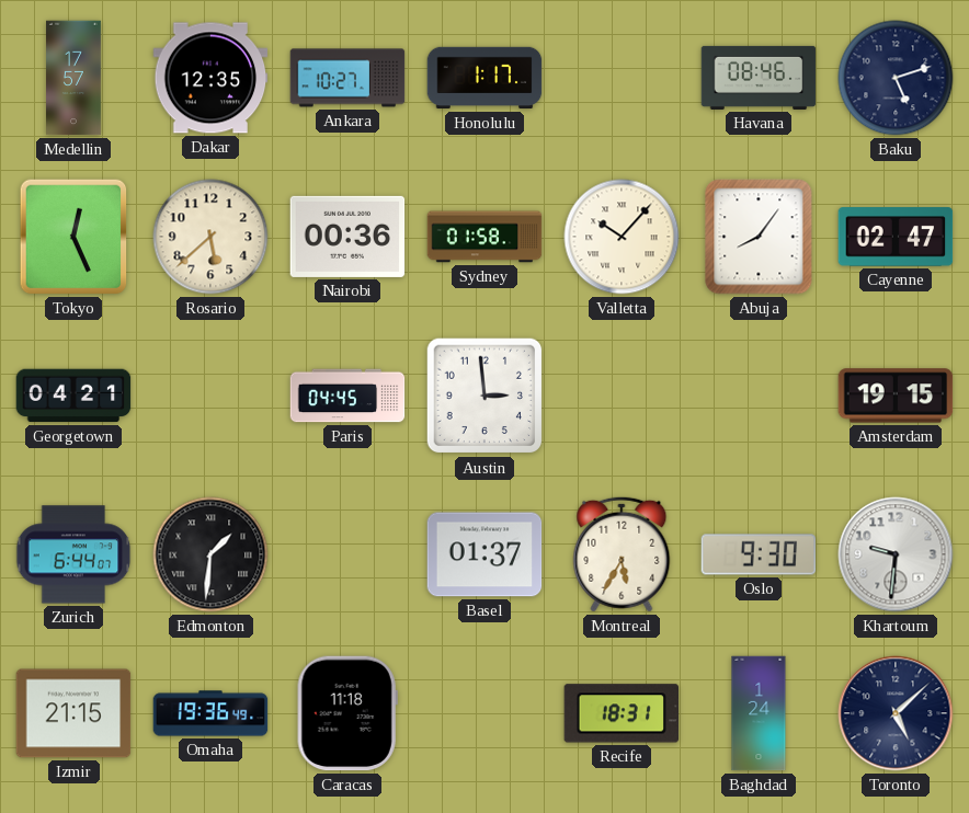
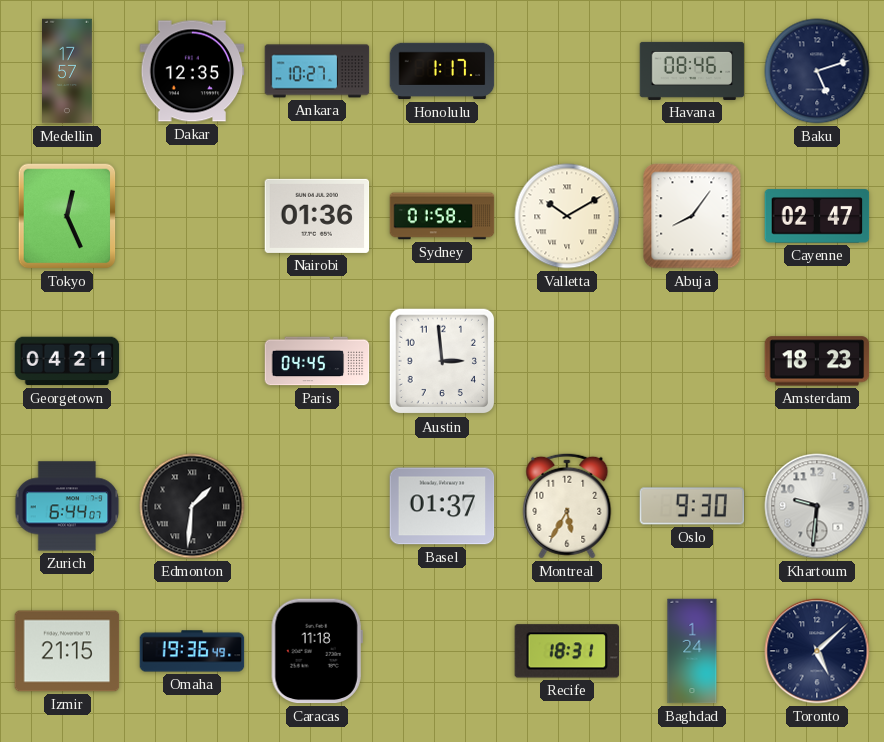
Rosario: 5:38 -> none
Nairobi: 00:36 -> 01:36
Valletta: 10:07 -> 10:10
Amsterdam: 19:15 -> 18:23
